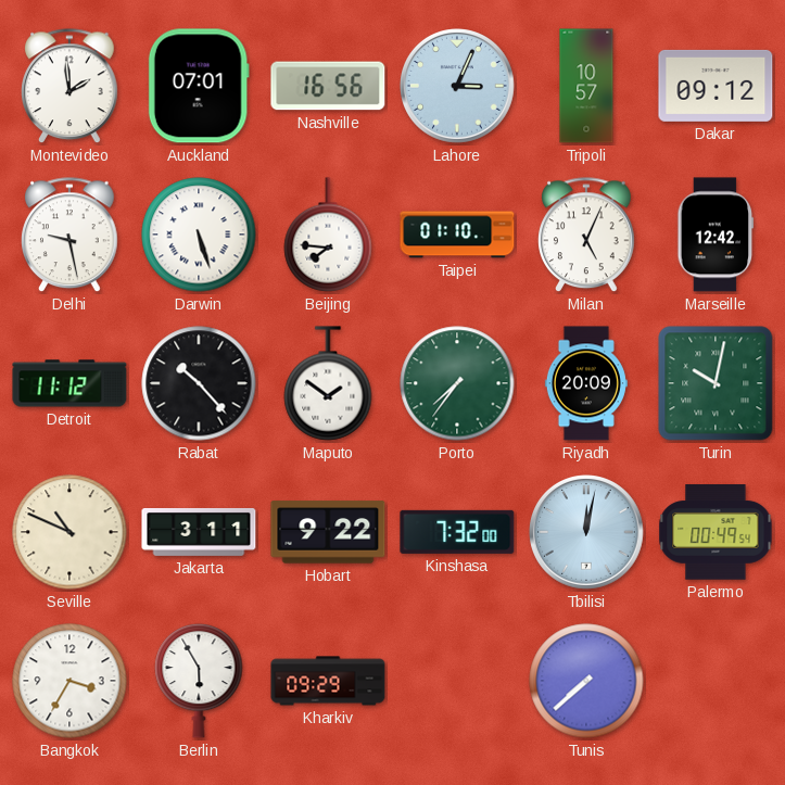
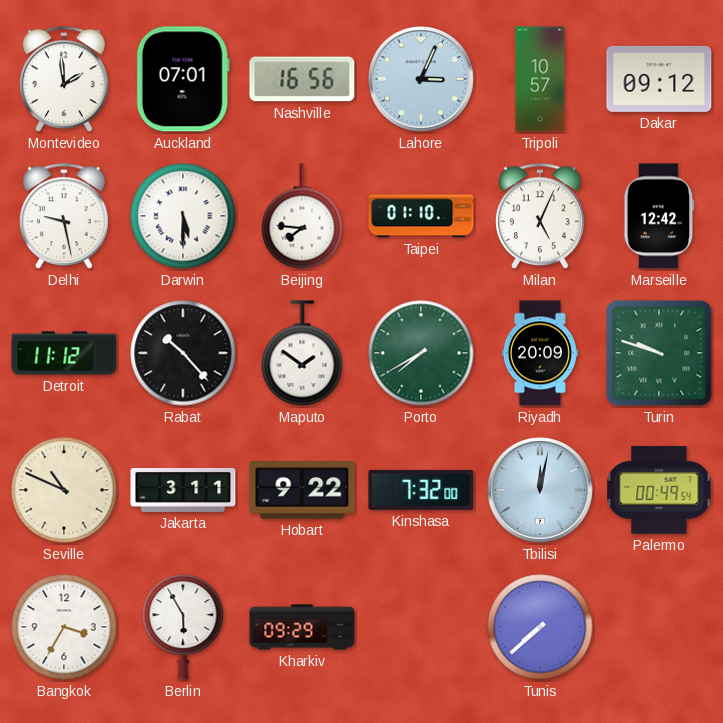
Darwin: 5:27 -> 5:30
Porto: 7:36 -> 7:40
Turin: 10:02 -> 9:48
